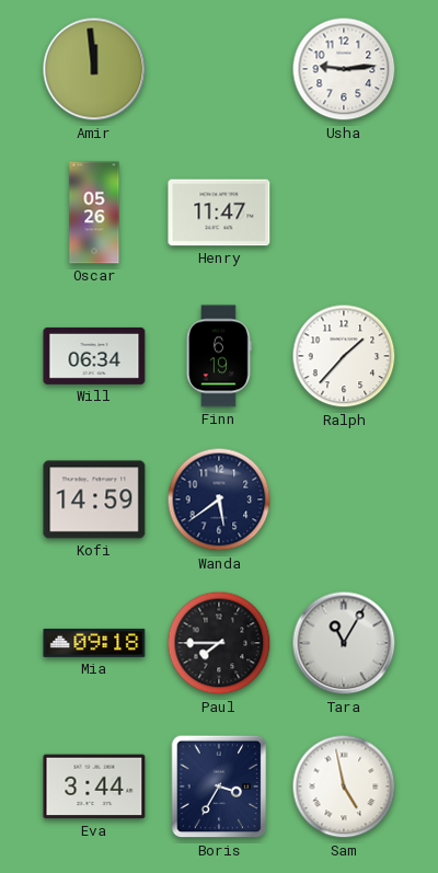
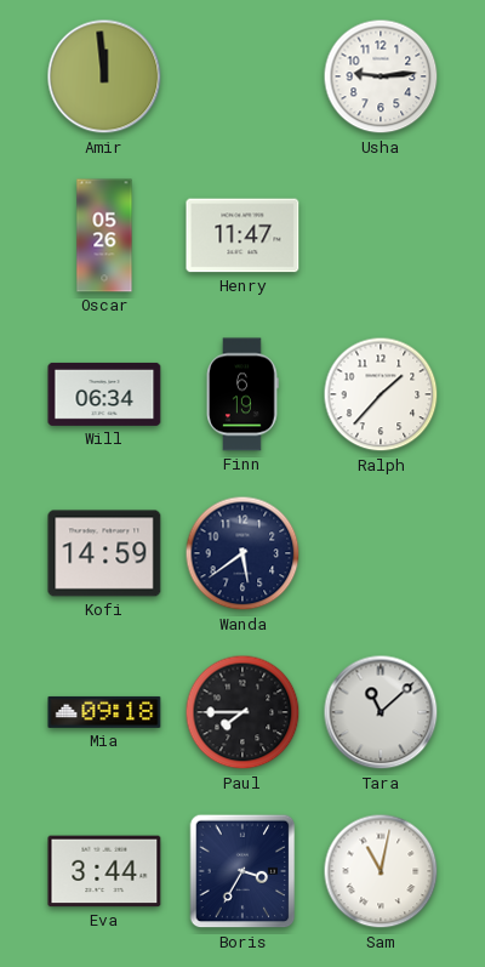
Tara: 11:05 -> 11:08
Sam: 4:58 -> 11:02
